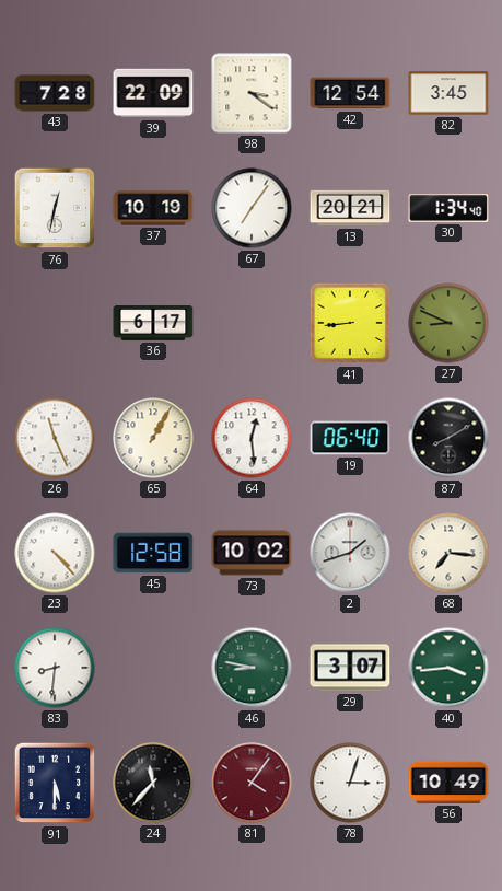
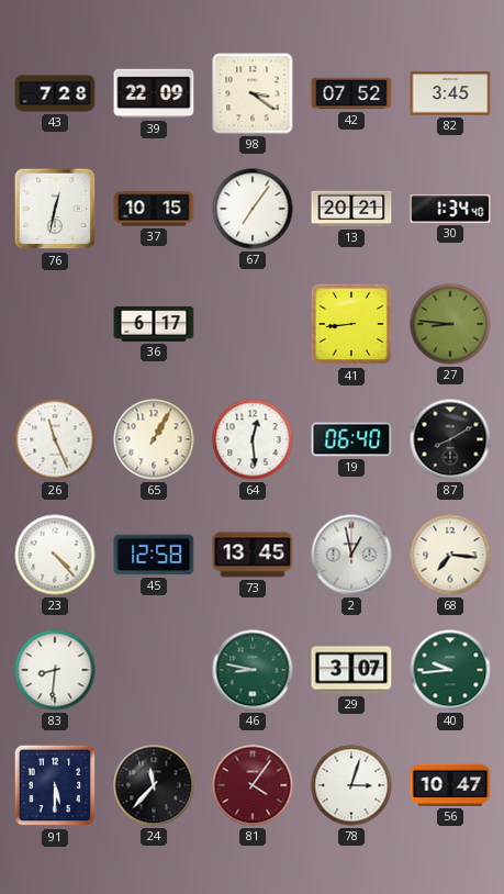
42: 12:54 -> 07:52
37: 10:19 -> 10:15
27: 8:49 -> 8:46
73: 10:02 -> 13:45
2: 1:42 -> 12:58
40: 3:44 -> 9:44
56: 10:49 -> 10:47
